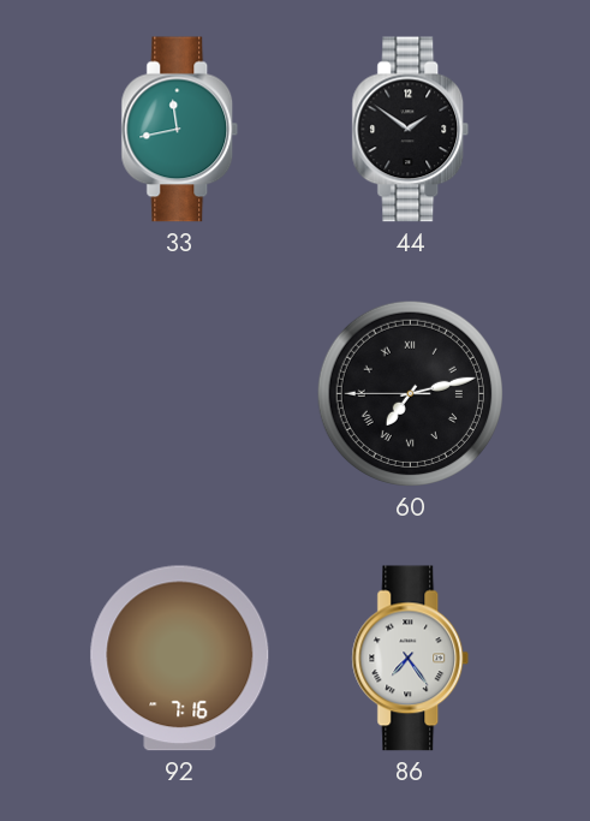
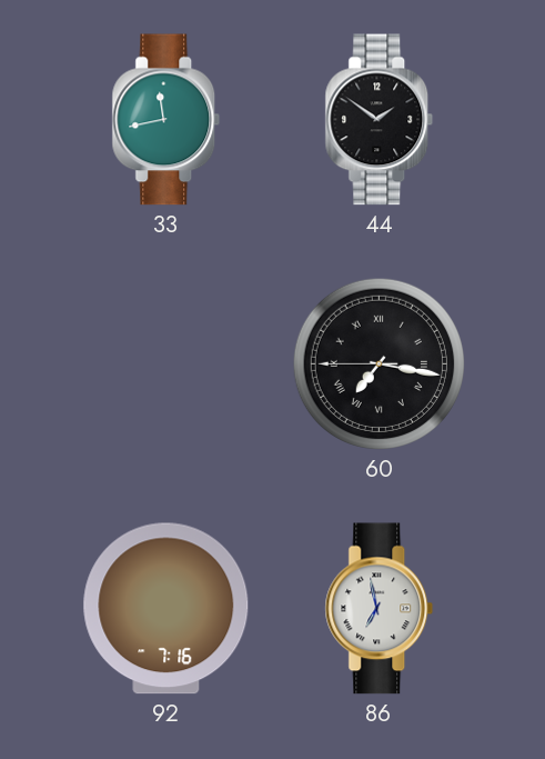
60: 7:12 -> 7:16
86: 7:24 -> 6:58
